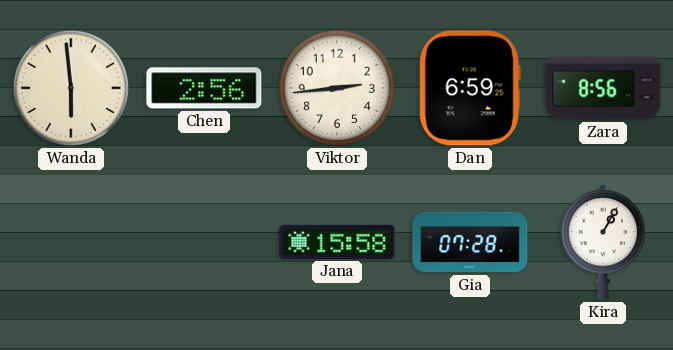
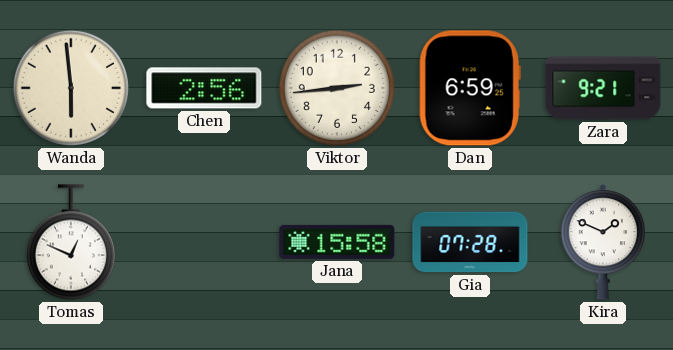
Zara: 8:56 -> 9:21
Tomas: none -> 12:49
Kira: 1:05 -> 1:49
